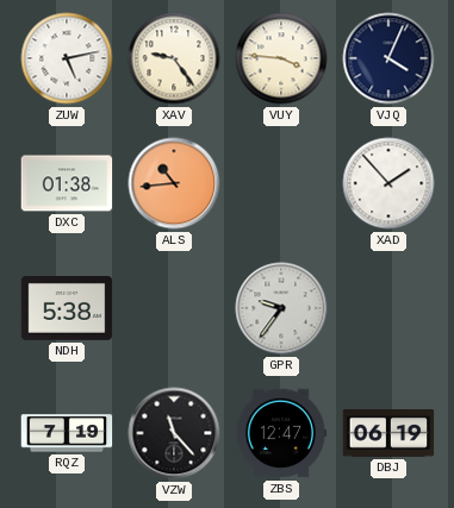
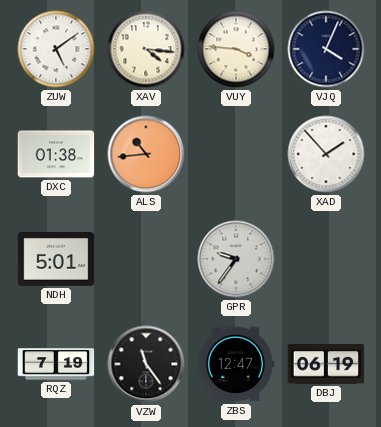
ZUW: 5:13 -> 5:09
XAV: 9:24 -> 4:16
NDH: 5:38 -> 5:01
VZW: 11:23 -> 11:24
